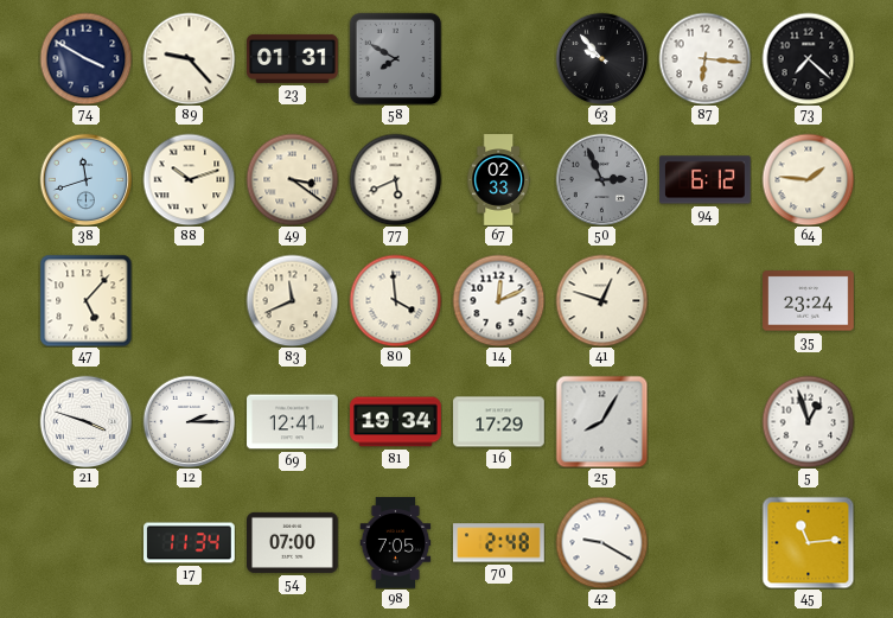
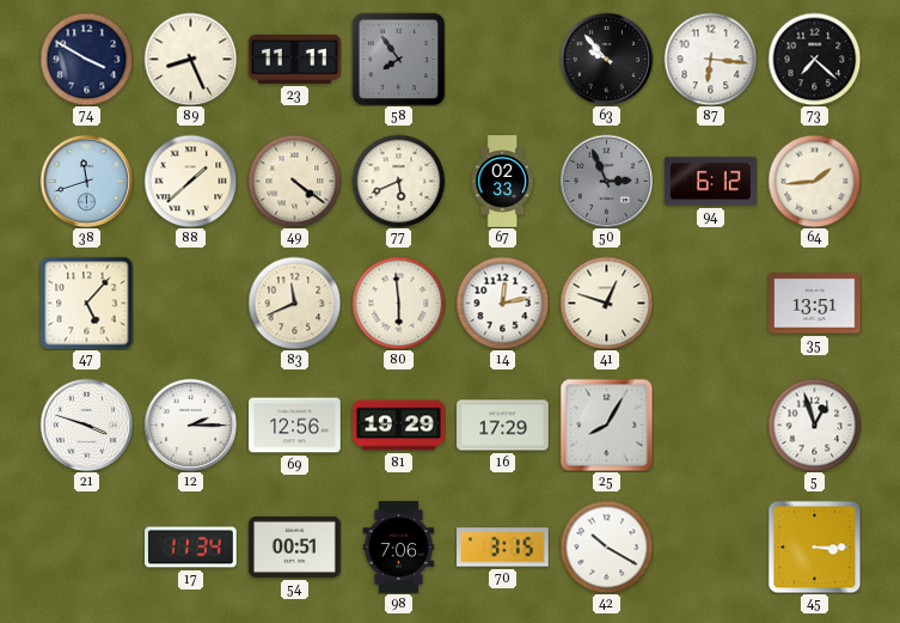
89: 9:23 -> 8:26
23: 01:31 -> 11:11
58: 7:50 -> 7:54
88: 10:12 -> 1:38
49: 3:21 -> 4:21
64: 1:46 -> 1:44
80: 3:59 -> 5:59
14: 12:11 -> 12:13
35: 23:24 -> 13:51
69: 12:41 -> 12:56
81: 19:34 -> 19:29
54: 07:00 -> 00:51
98: 7:05 -> 7:06
70: 2:48 -> 3:15
42: 9:20 -> 10:20
45: 11:14 -> 3:15
